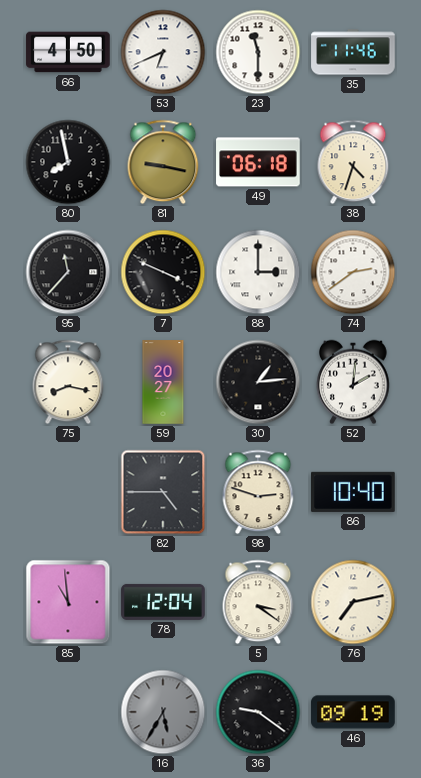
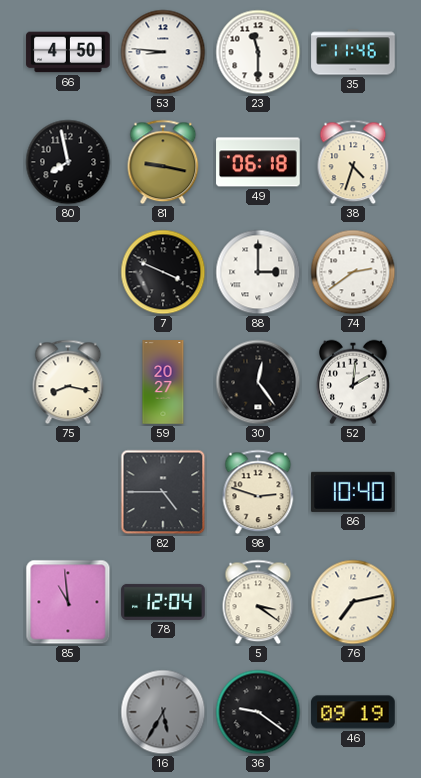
53: 6:41 -> 8:46
95: 11:37 -> none
30: 1:14 -> 12:24
